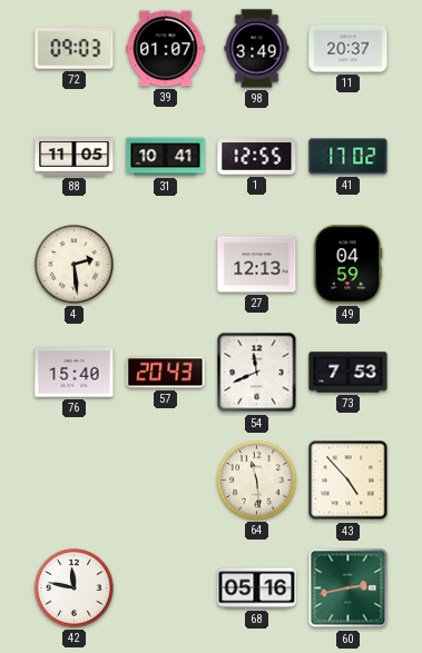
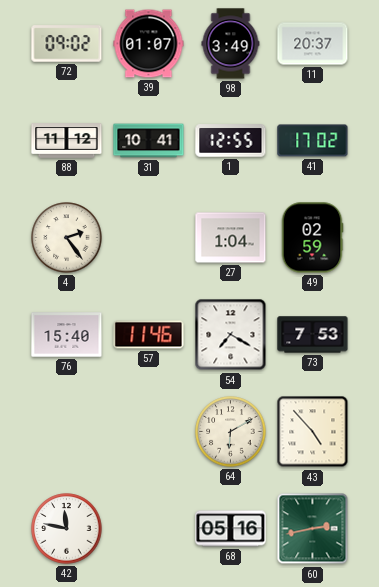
72: 09:03 -> 09:02
88: 11:05 -> 11:12
4: 2:29 -> 2:24
27: 12:13 -> 1:04
49: 04:59 -> 02:59
57: 20:43 -> 11:46
54: 11:41 -> 7:20
64: 11:29 -> 6:10
